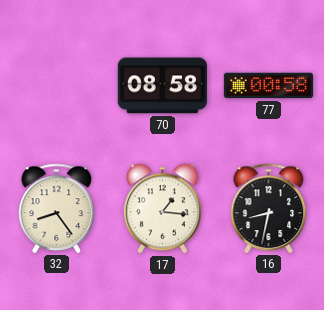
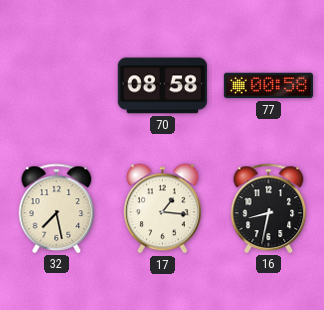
32: 8:24 -> 7:28
